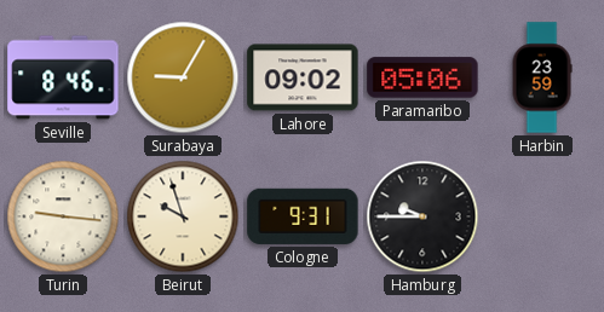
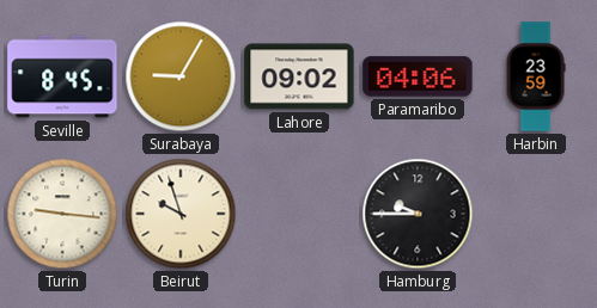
Seville: 8:46 -> 8:45
Paramaribo: 05:06 -> 04:06
Cologne: 9:31 -> none
